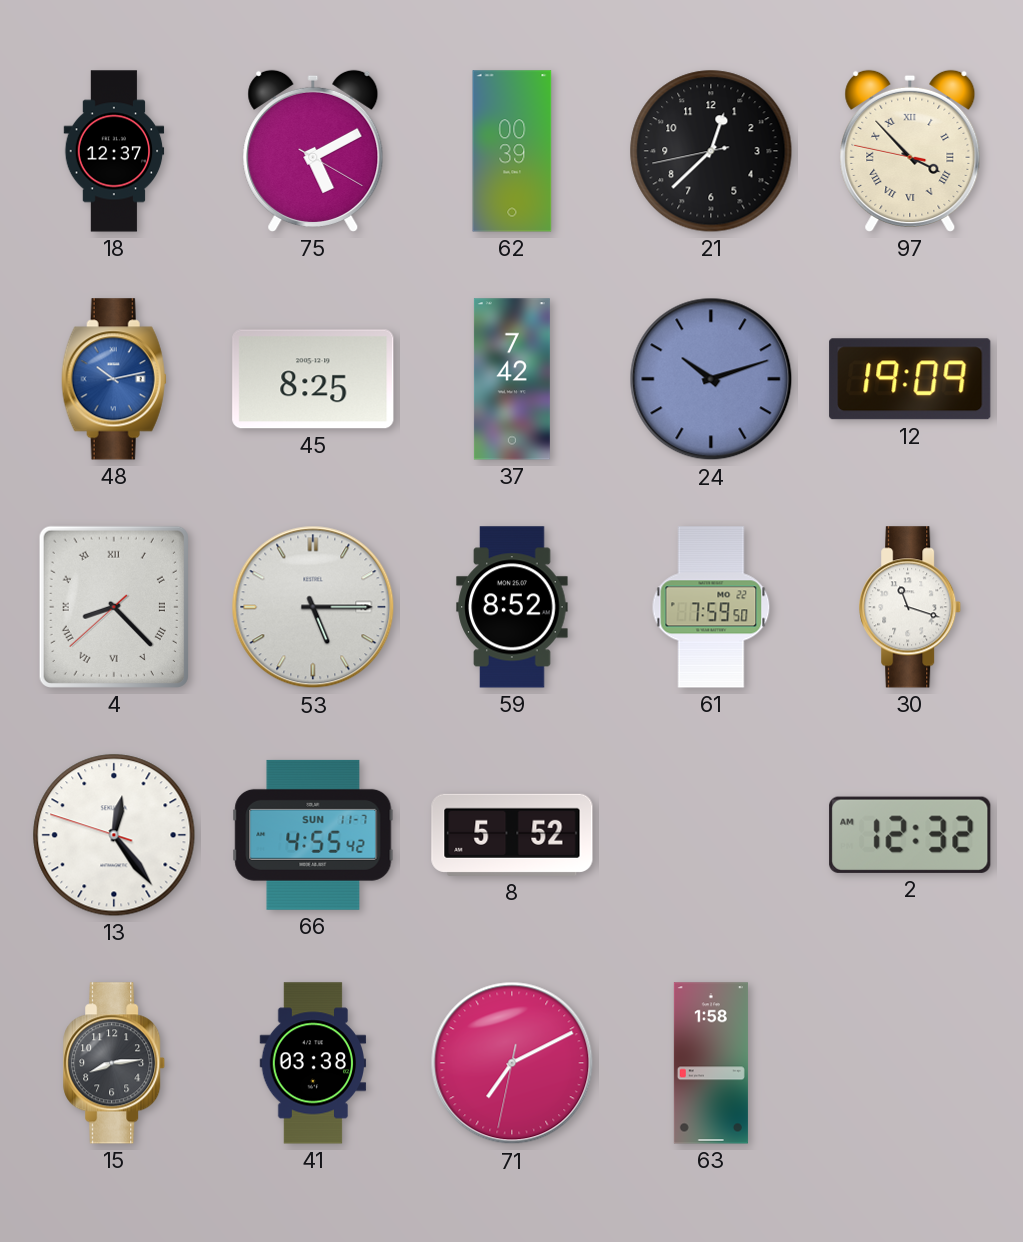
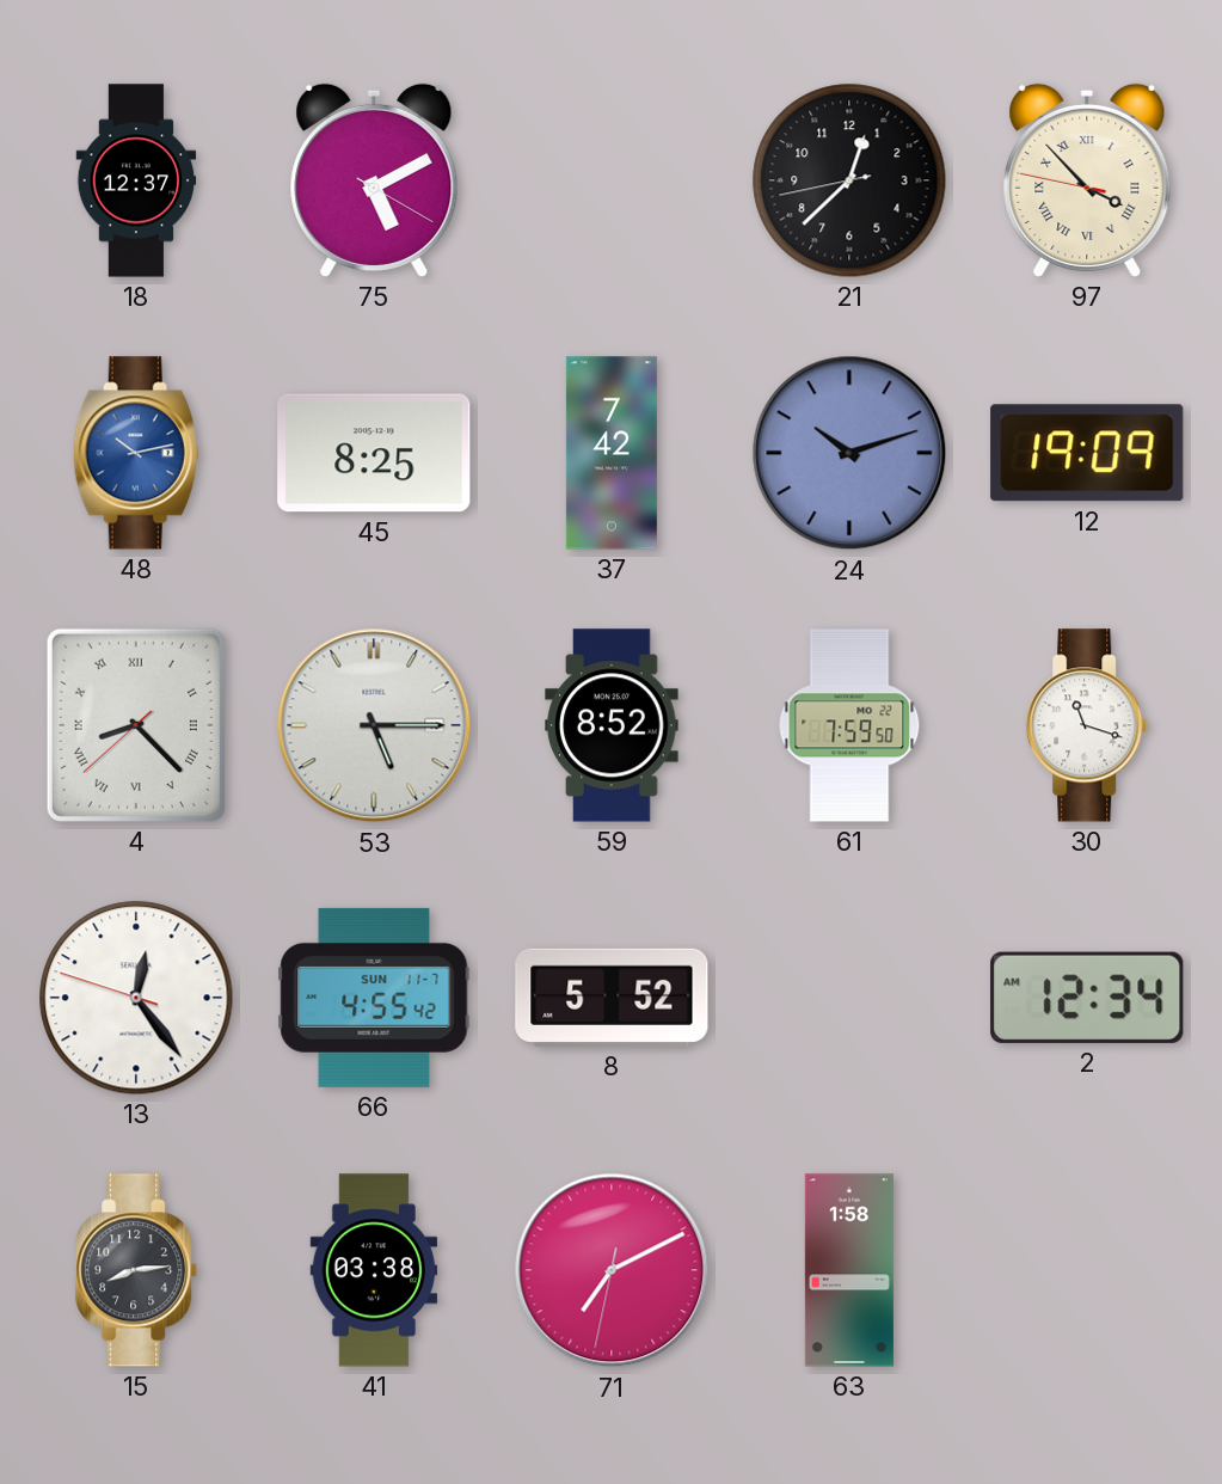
62: 00:39 -> none
2: 12:32 -> 12:34
